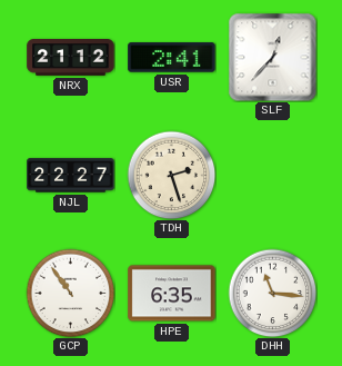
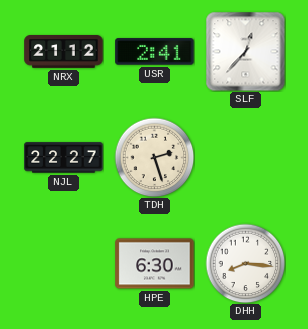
GCP: 10:54 -> none
HPE: 6:35 -> 6:30
DHH: 11:16 -> 8:16
